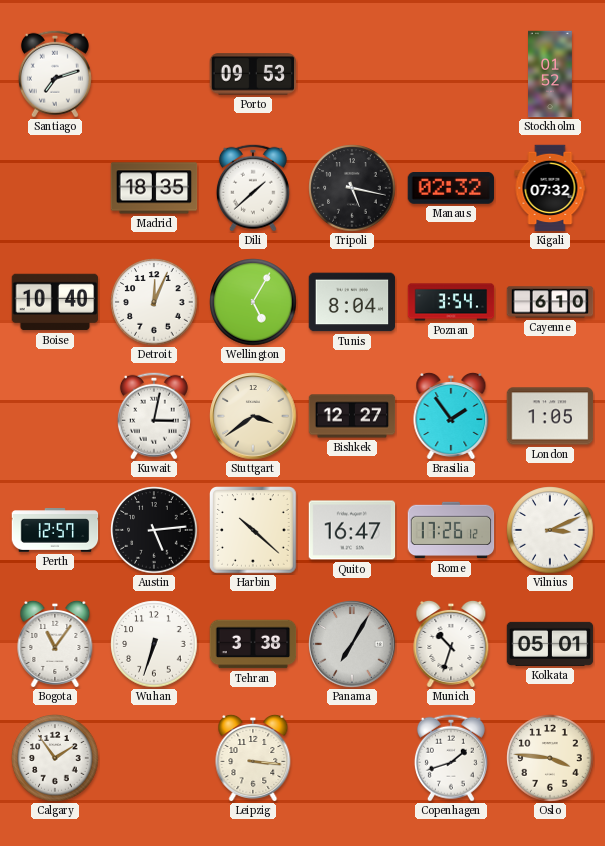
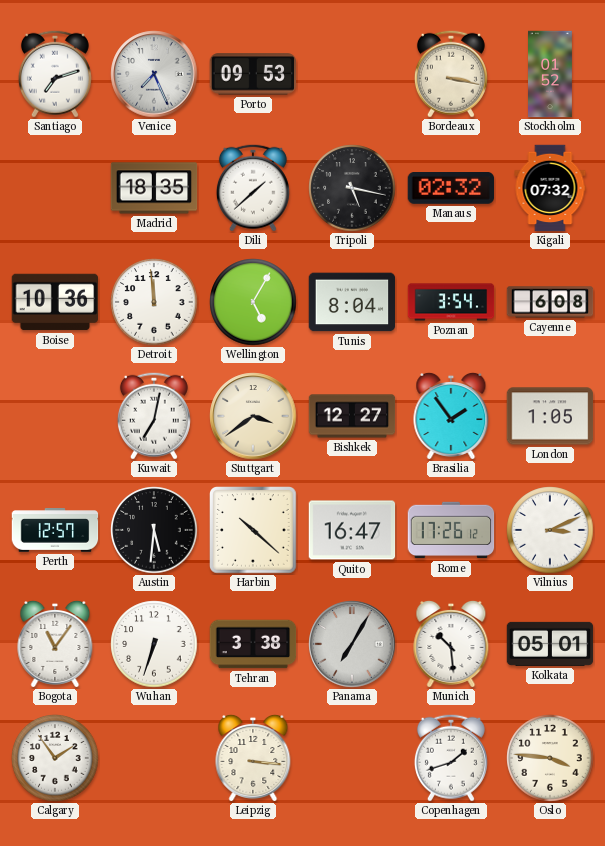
Venice: none -> 7:26
Bordeaux: none -> 3:17
Boise: 10:40 -> 10:36
Detroit: 12:04 -> 11:59
Cayenne: 6:10 -> 6:08
Kuwait: 3:02 -> 7:02
Austin: 5:14 -> 5:31
Munich: 10:33 -> 10:29
